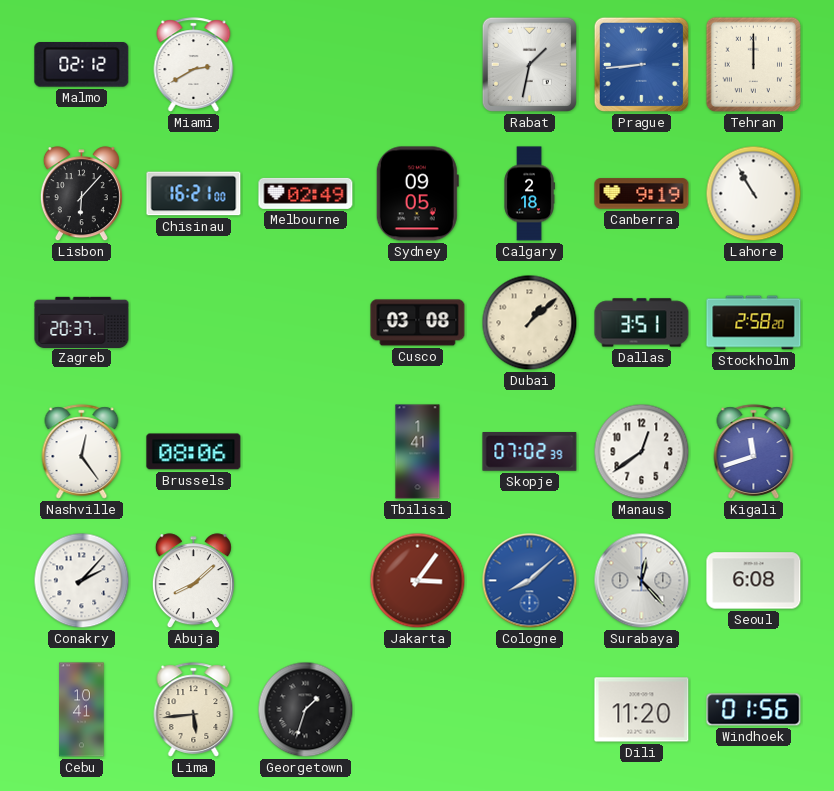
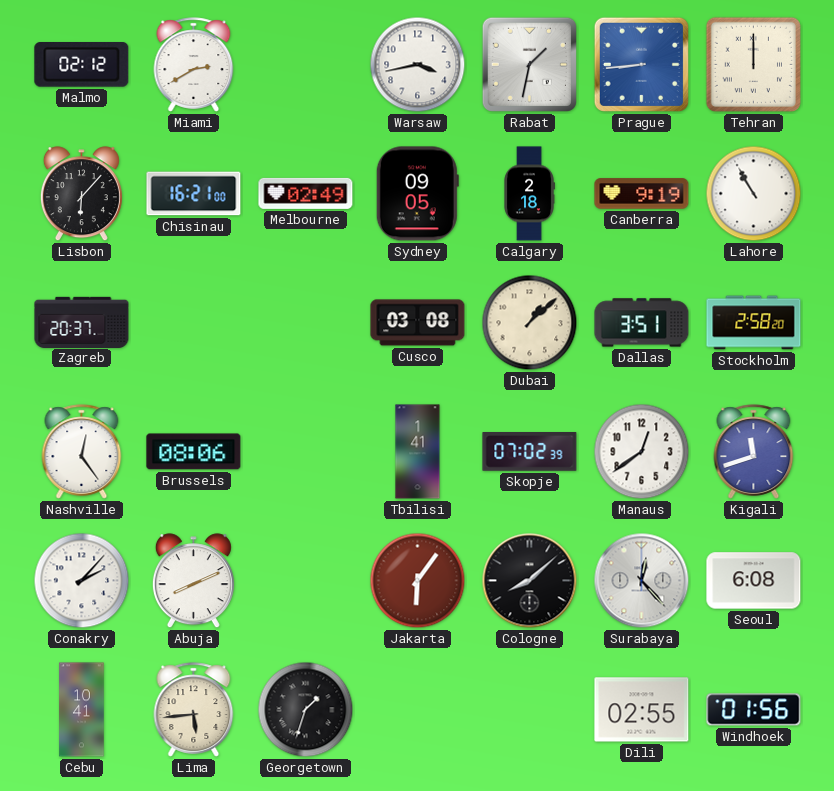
Warsaw: none -> 3:43
Abuja: 8:08 -> 8:11
Jakarta: 3:06 -> 6:06
Cologne dial: blue -> black
Dili: 11:20 -> 02:55
